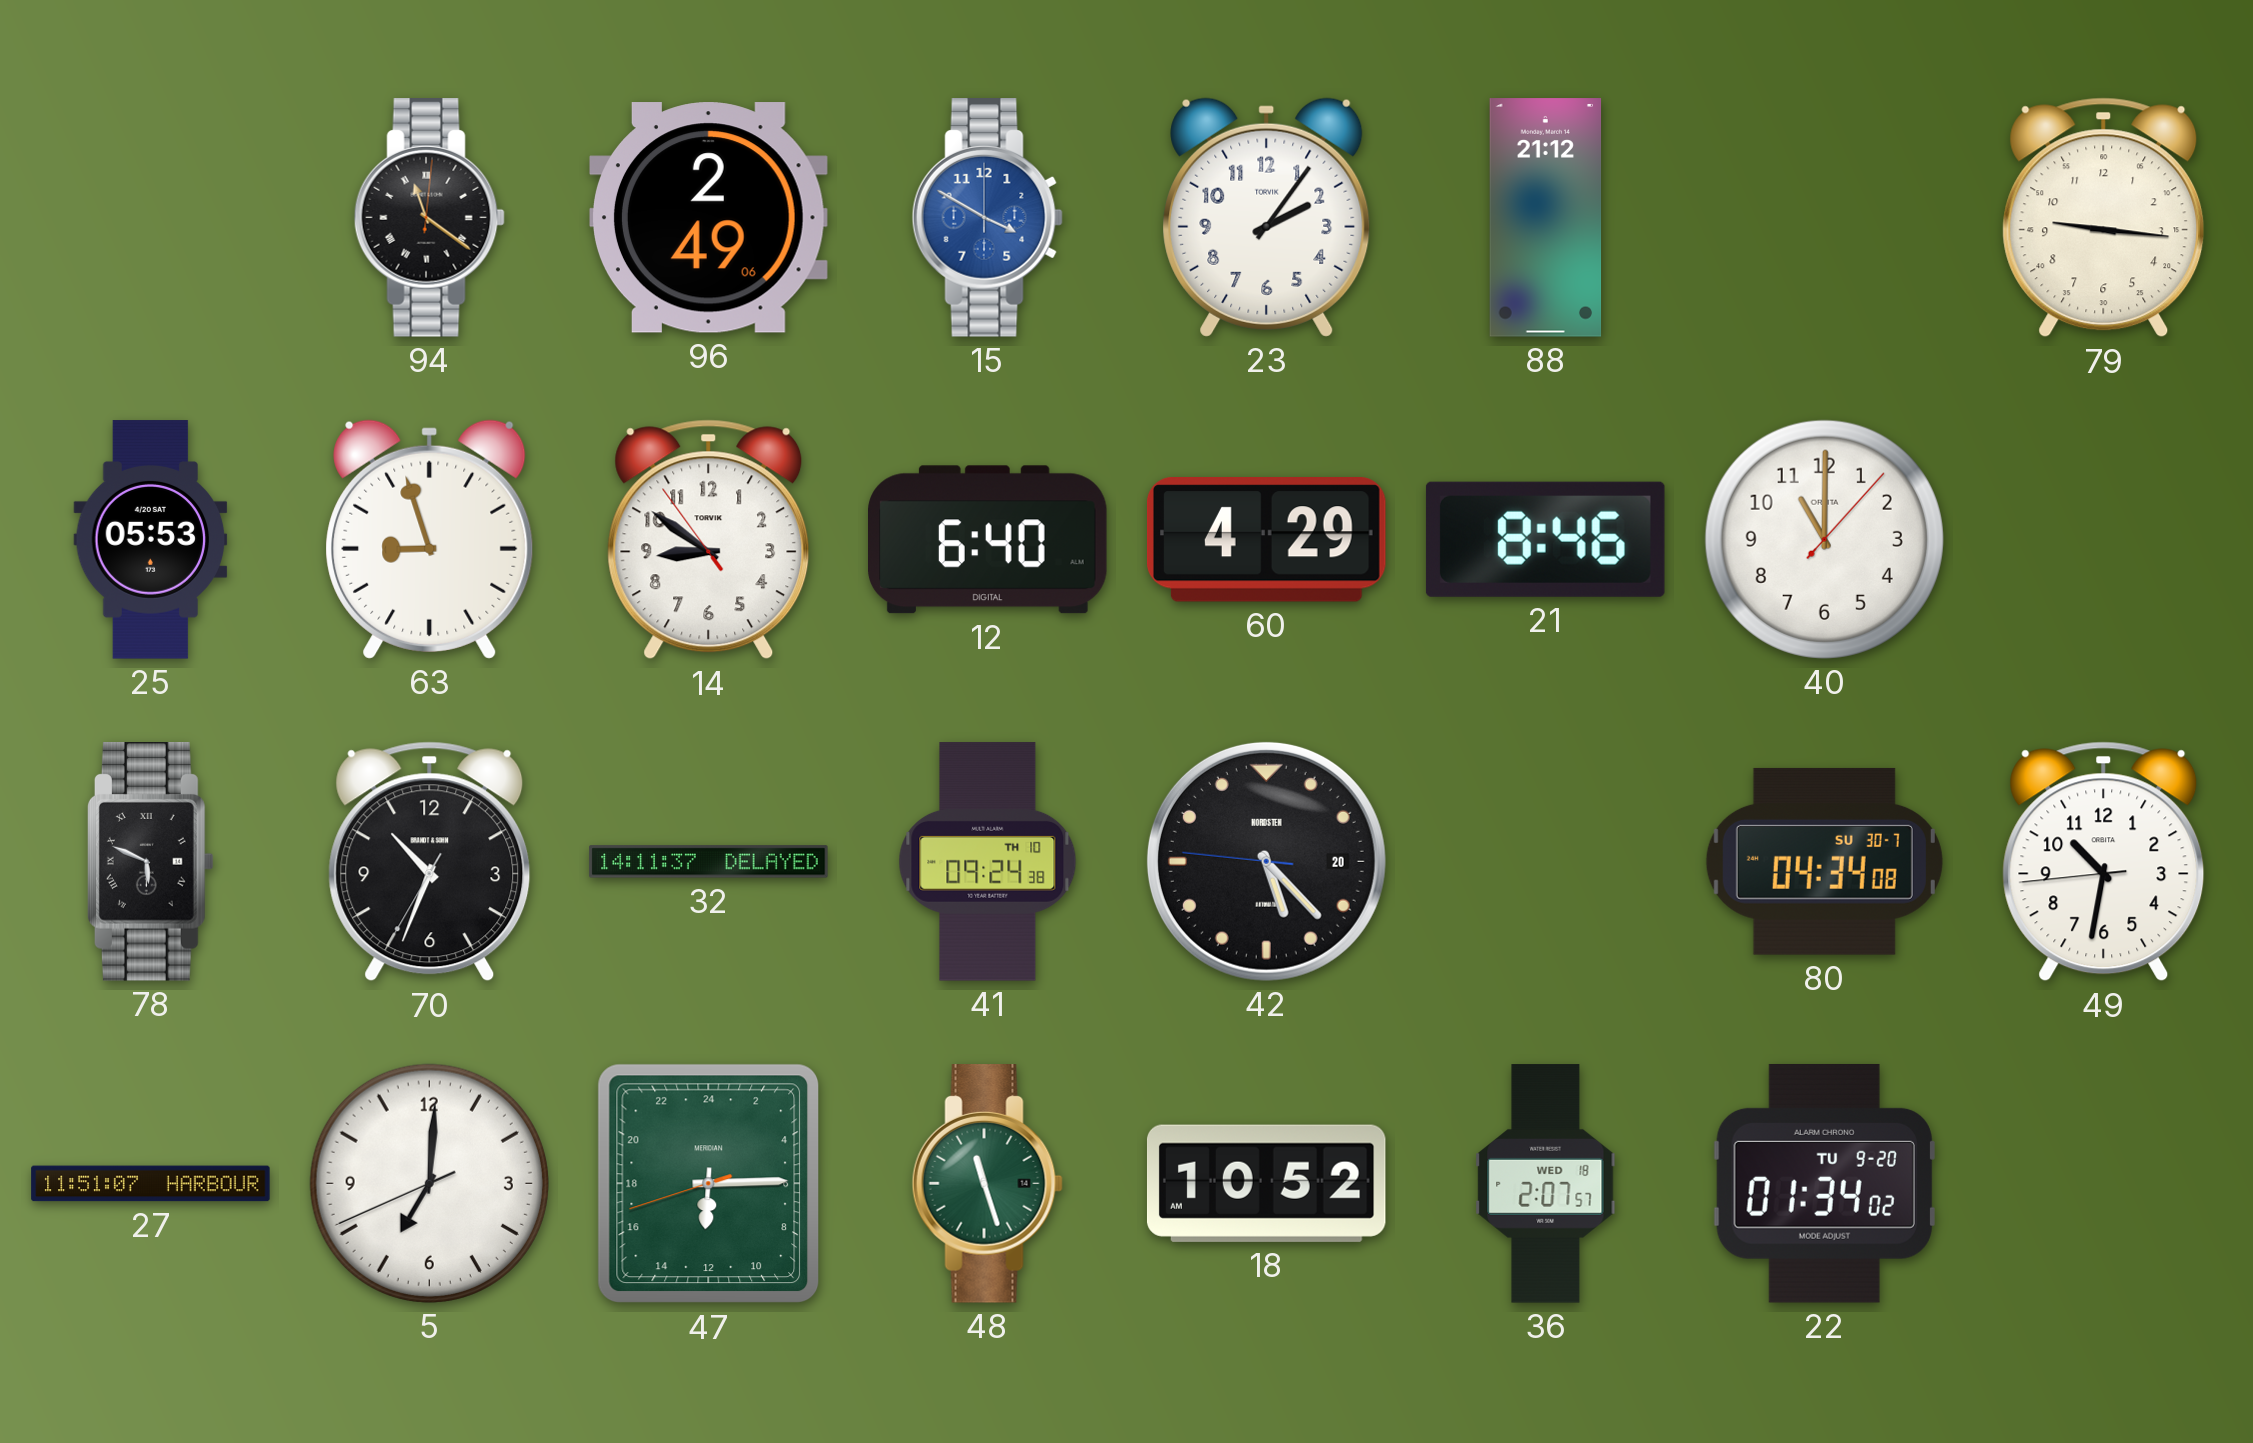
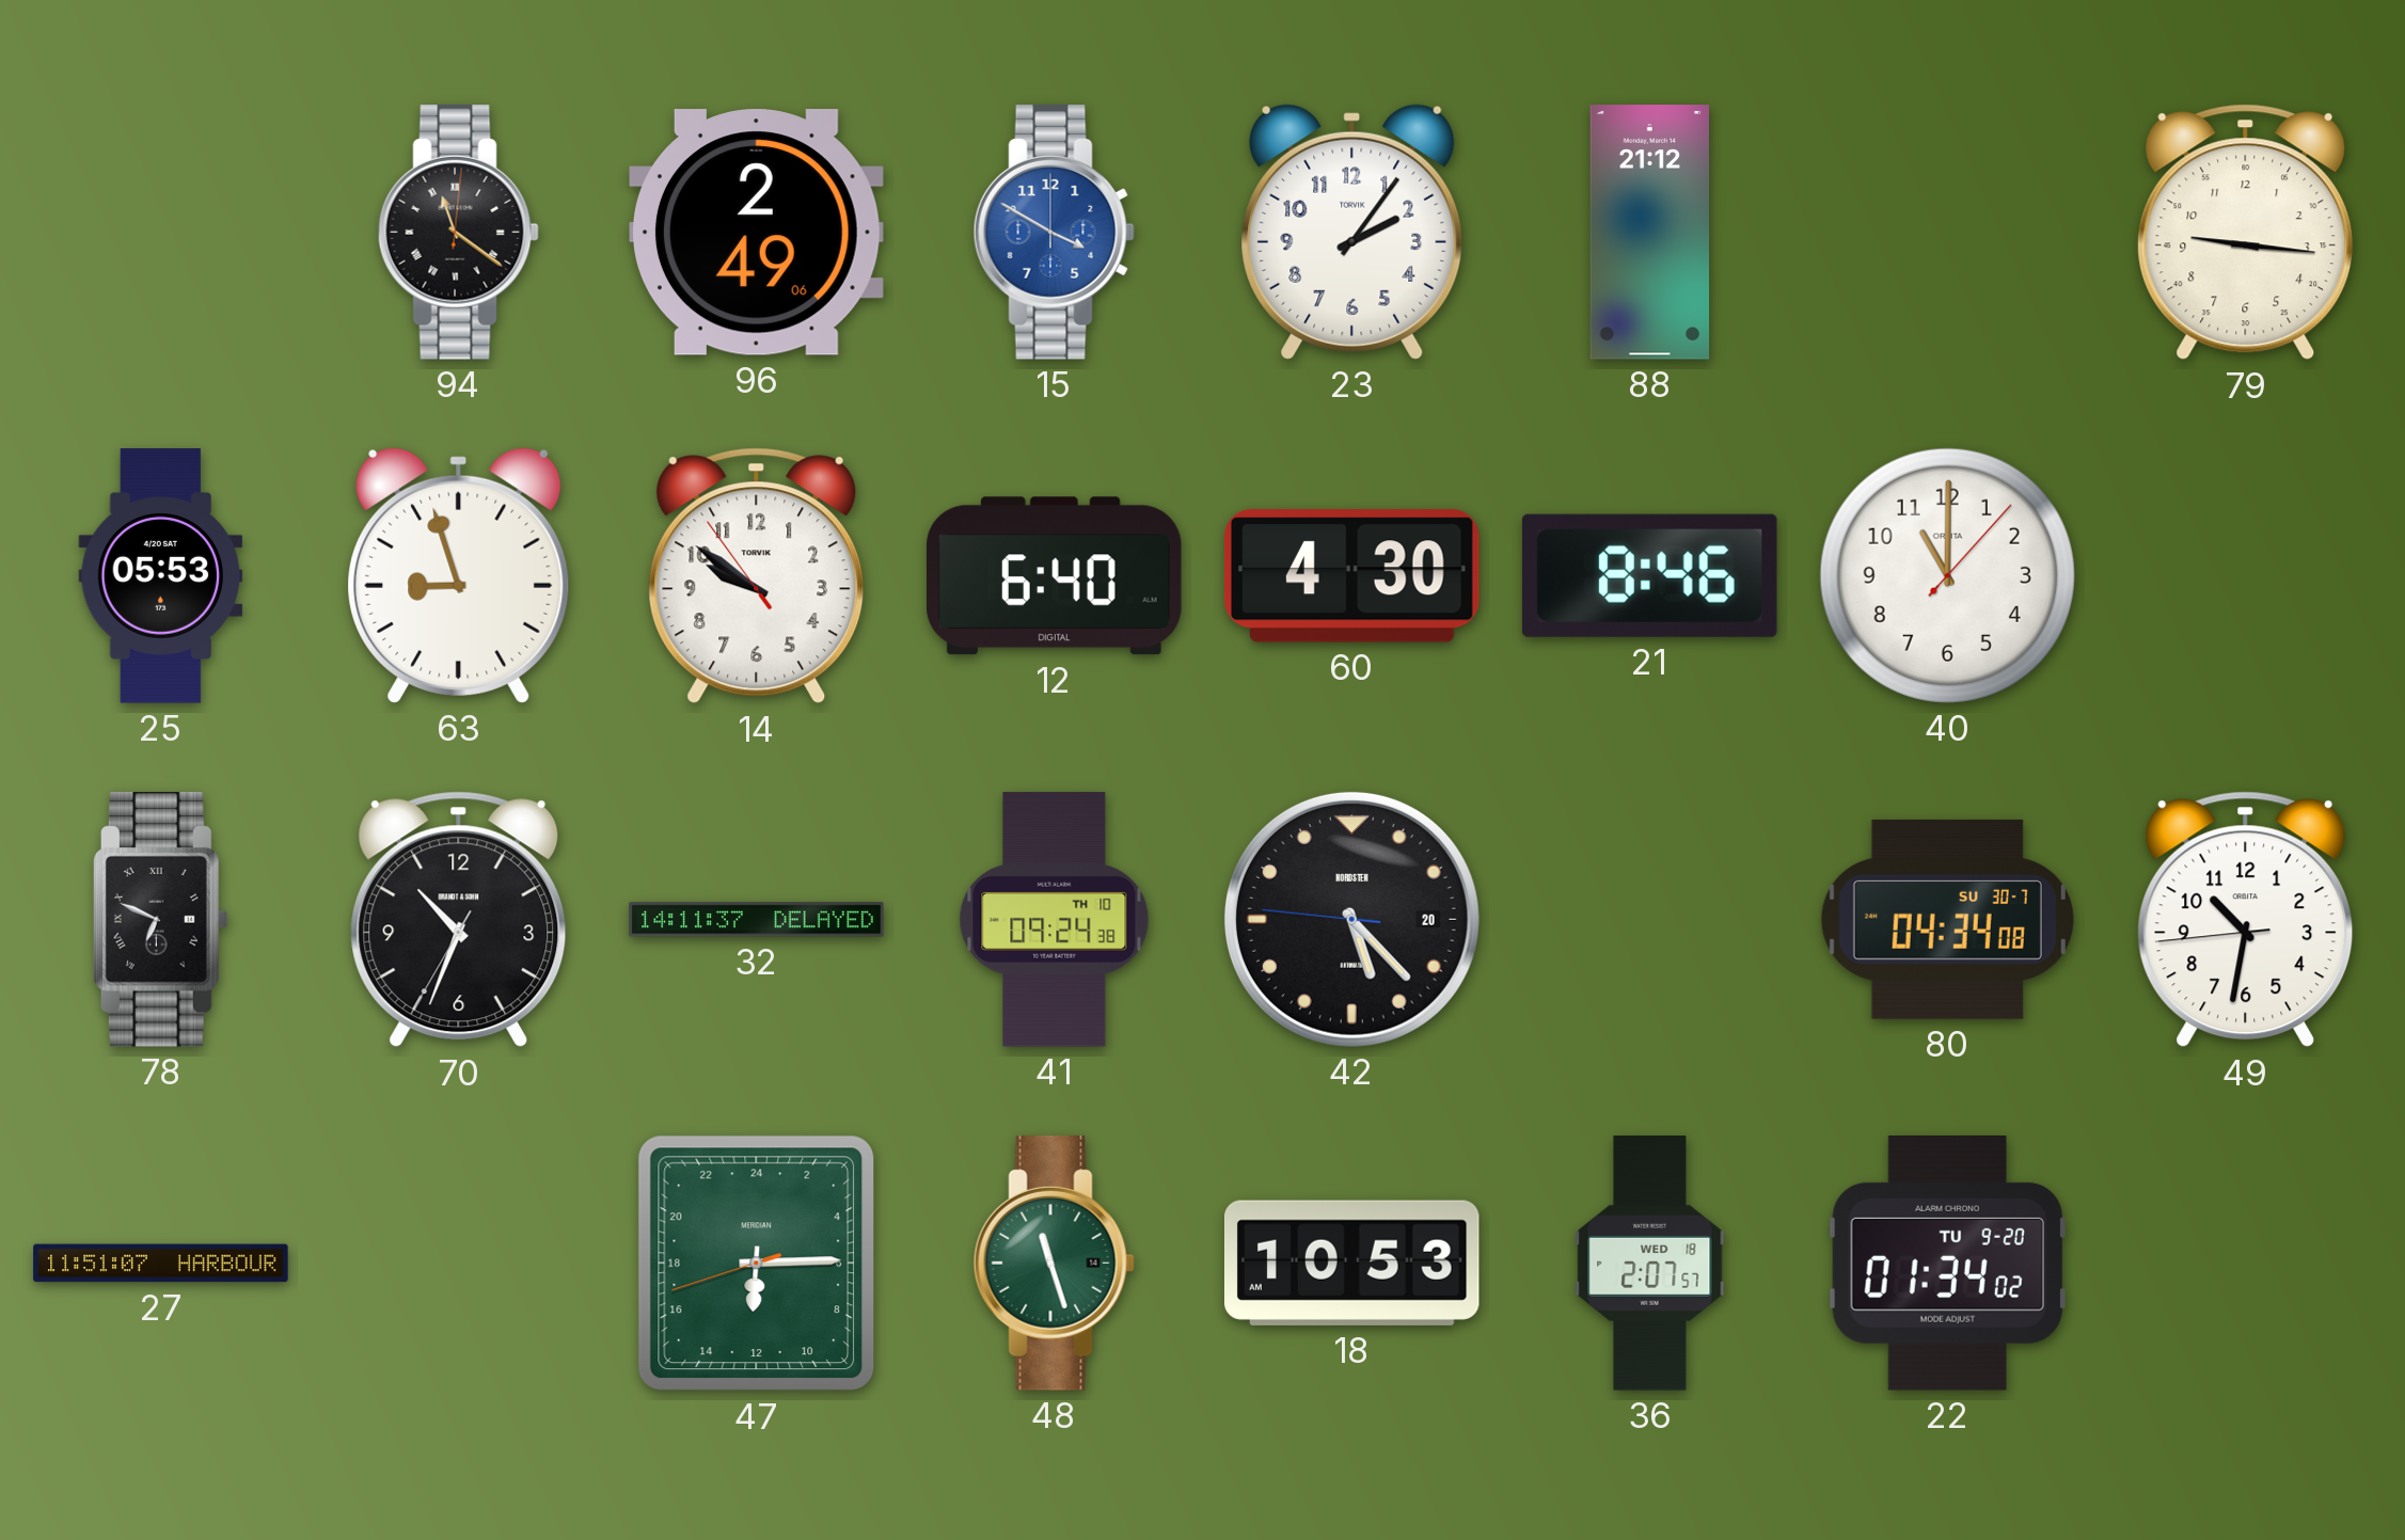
14: 8:50 -> 9:50
60: 4:29 -> 4:30
78: 5:49 -> 6:49
5: 7:00 -> none
18: 10:52 -> 10:53
